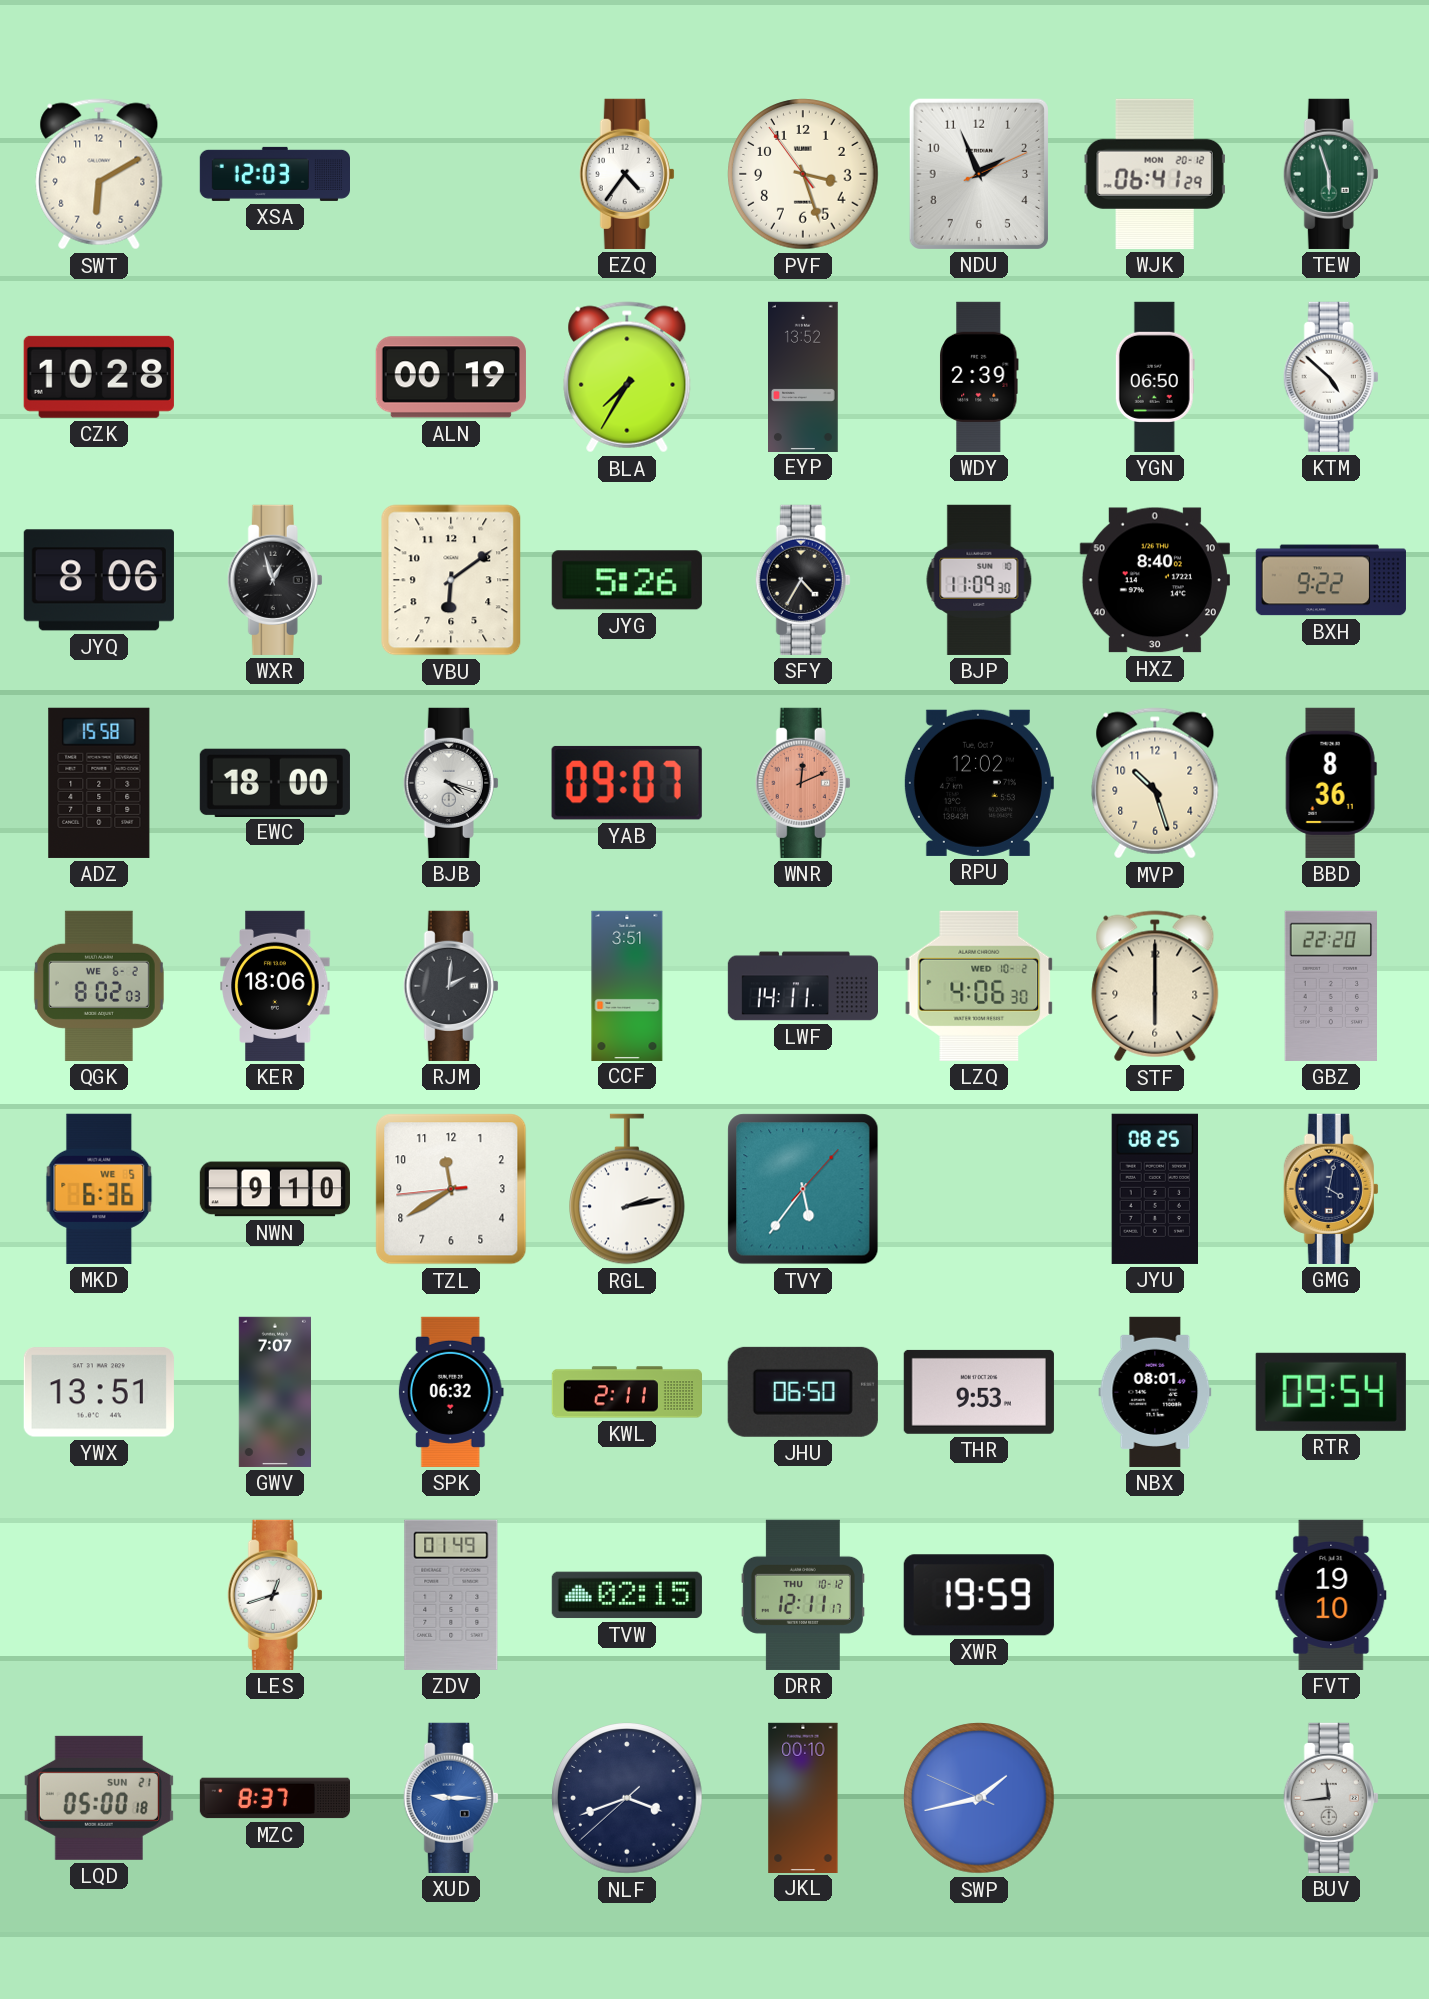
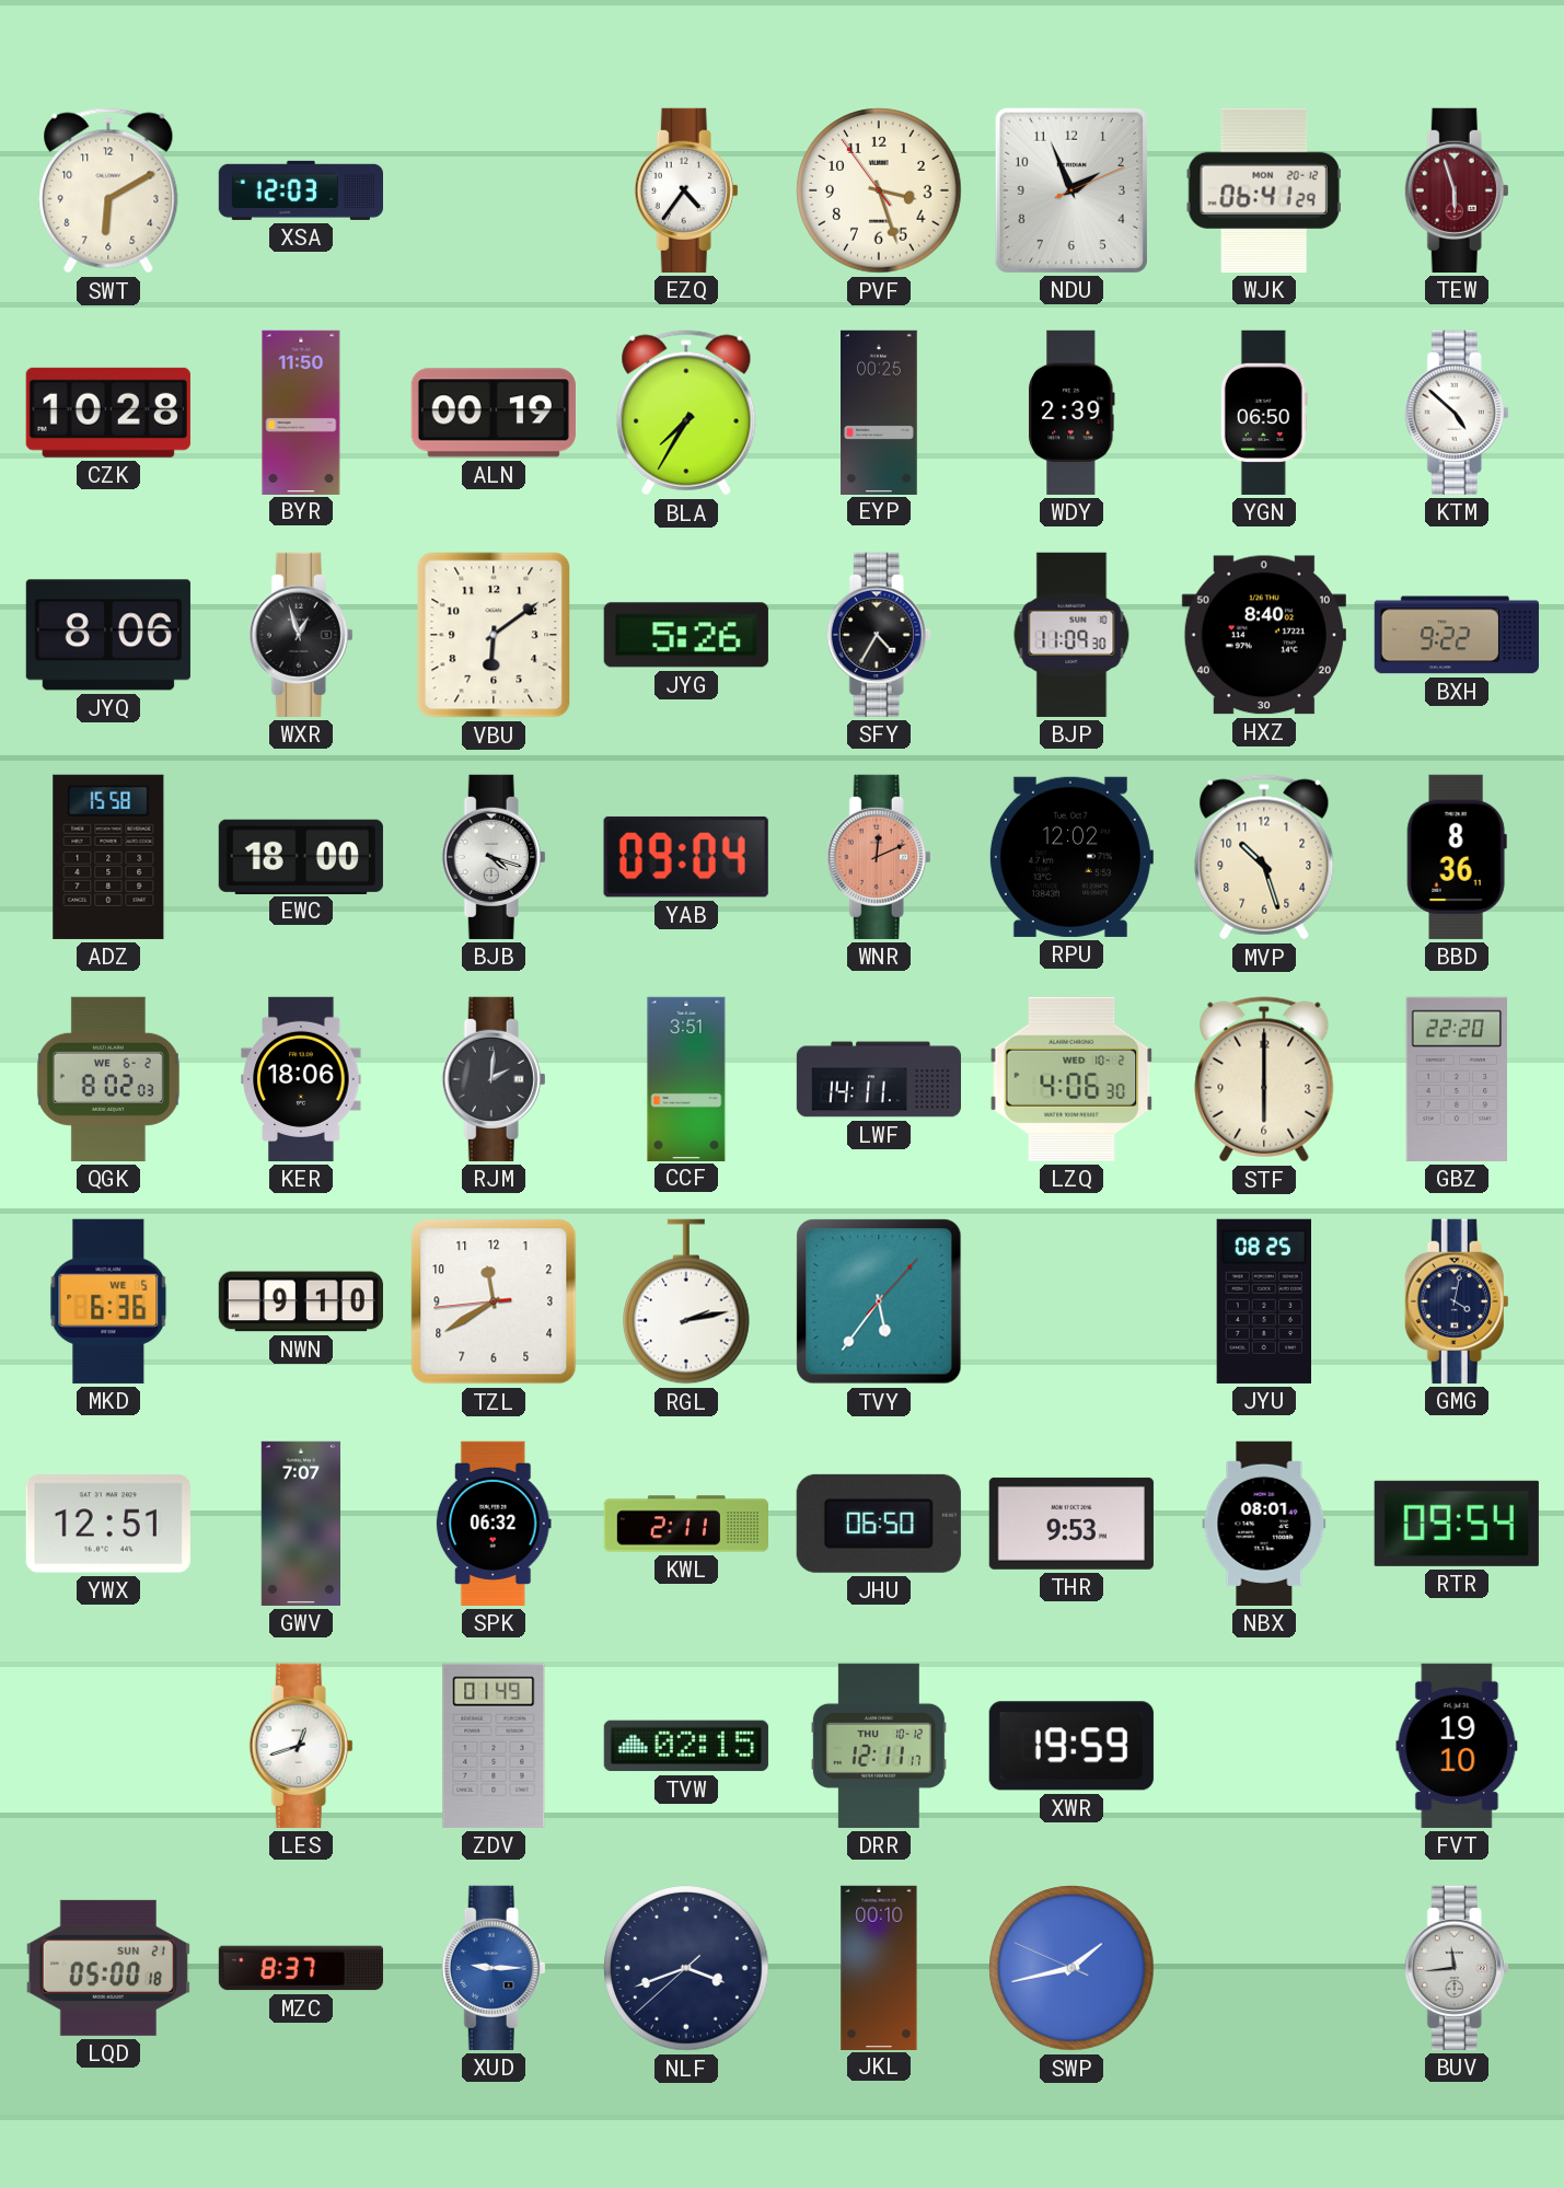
TEW dial: green -> burgundy
BYR: none -> 11:50
EYP: 13:52 -> 00:25
YAB: 09:07 -> 09:04
YWX: 13:51 -> 12:51
